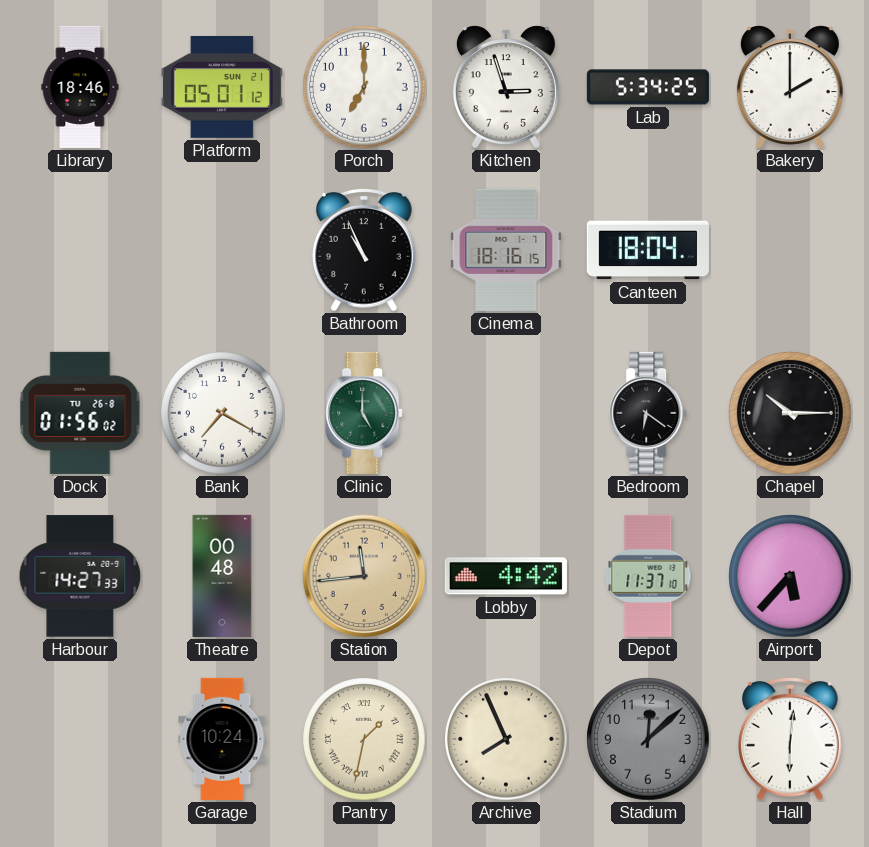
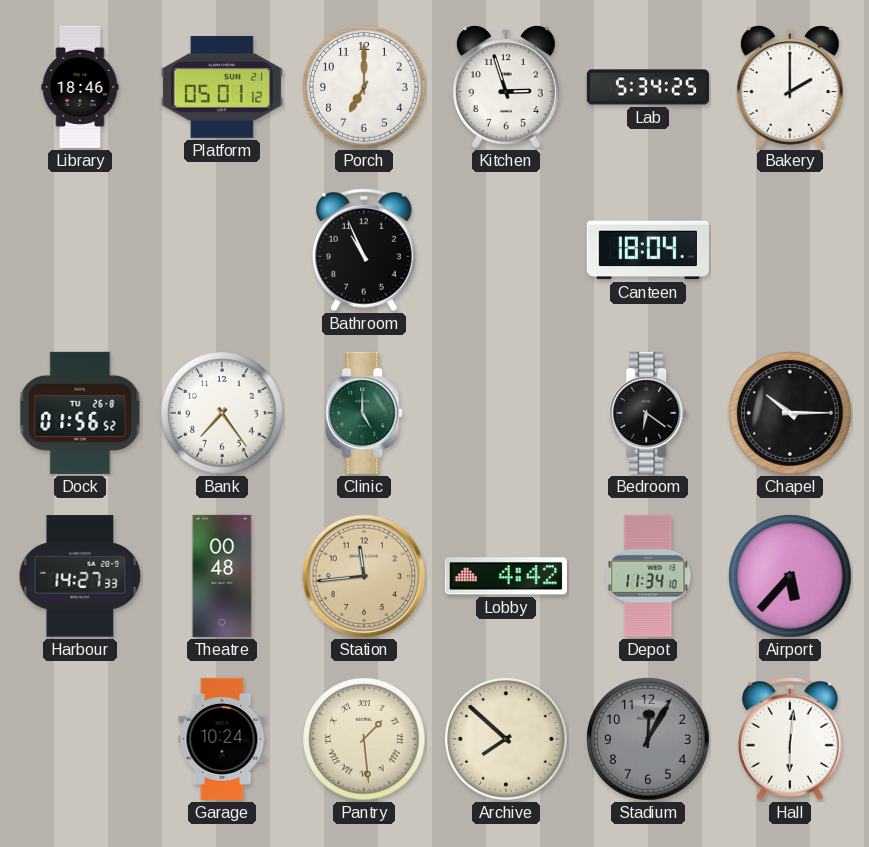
Cinema: 18:16 -> none
Dock: 01:56:02 -> 01:56:52
Bank: 7:20 -> 7:24
Depot: 11:37 -> 11:34
Pantry: 1:32 -> 1:29
Archive: 7:56 -> 7:52
Stadium: 12:08 -> 12:05
